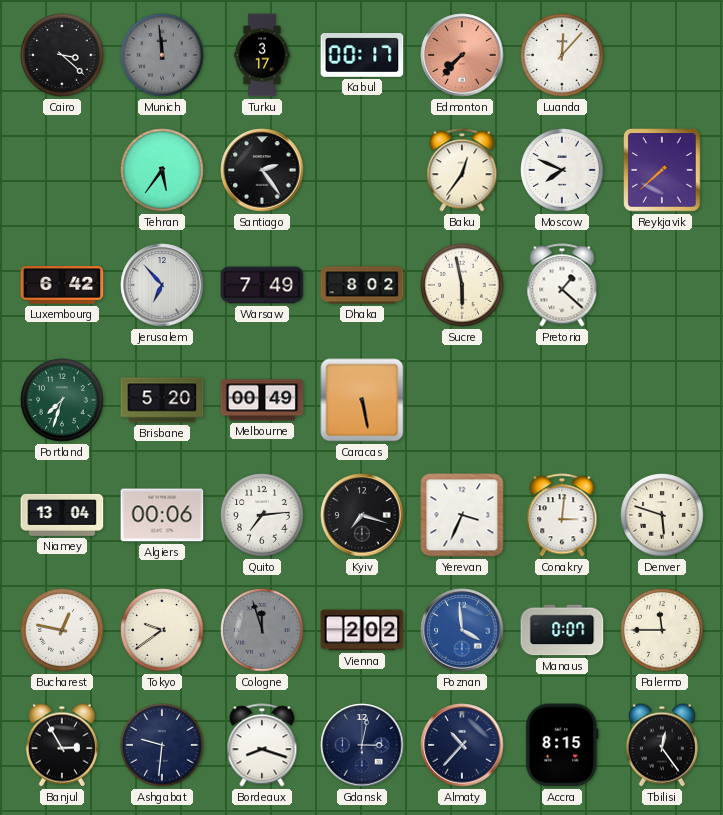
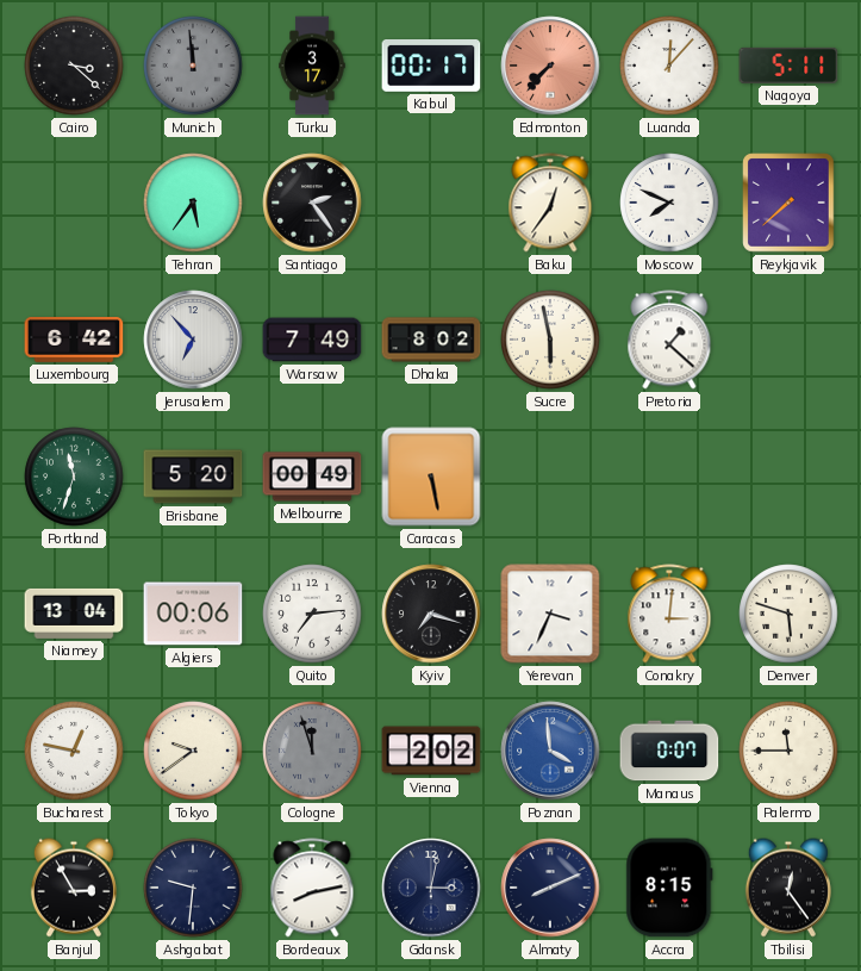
Nagoya: none -> 5:11
Portland: 7:33 -> 11:33
Bordeaux: 8:18 -> 8:13
Almaty: 10:37 -> 8:11
